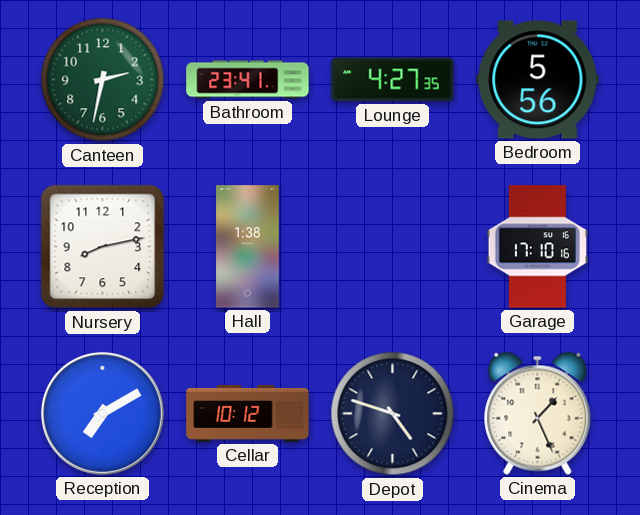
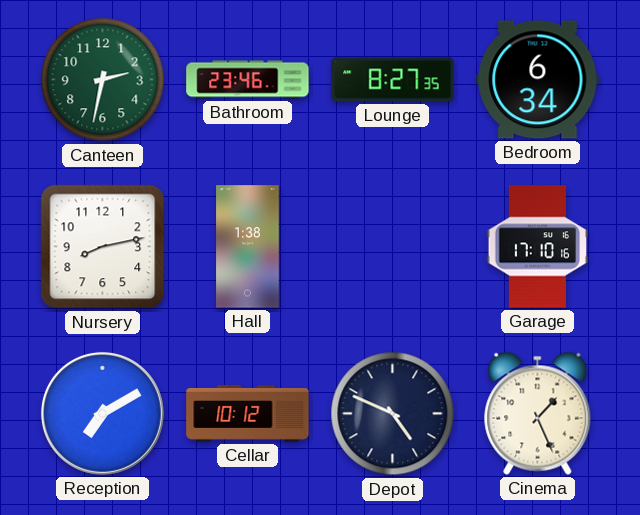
Bathroom: 23:41 -> 23:46
Lounge: 4:27 -> 8:27
Bedroom: 5:56 -> 6:34
Depot: 4:48 -> 4:49
